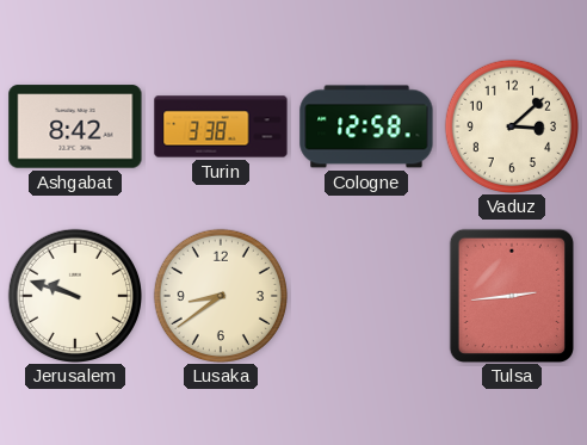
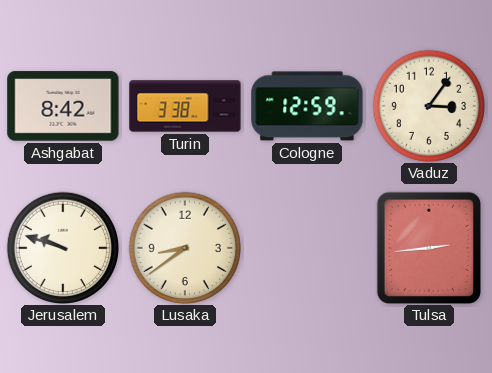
Cologne: 12:58 -> 12:59
Vaduz: 3:08 -> 3:06
